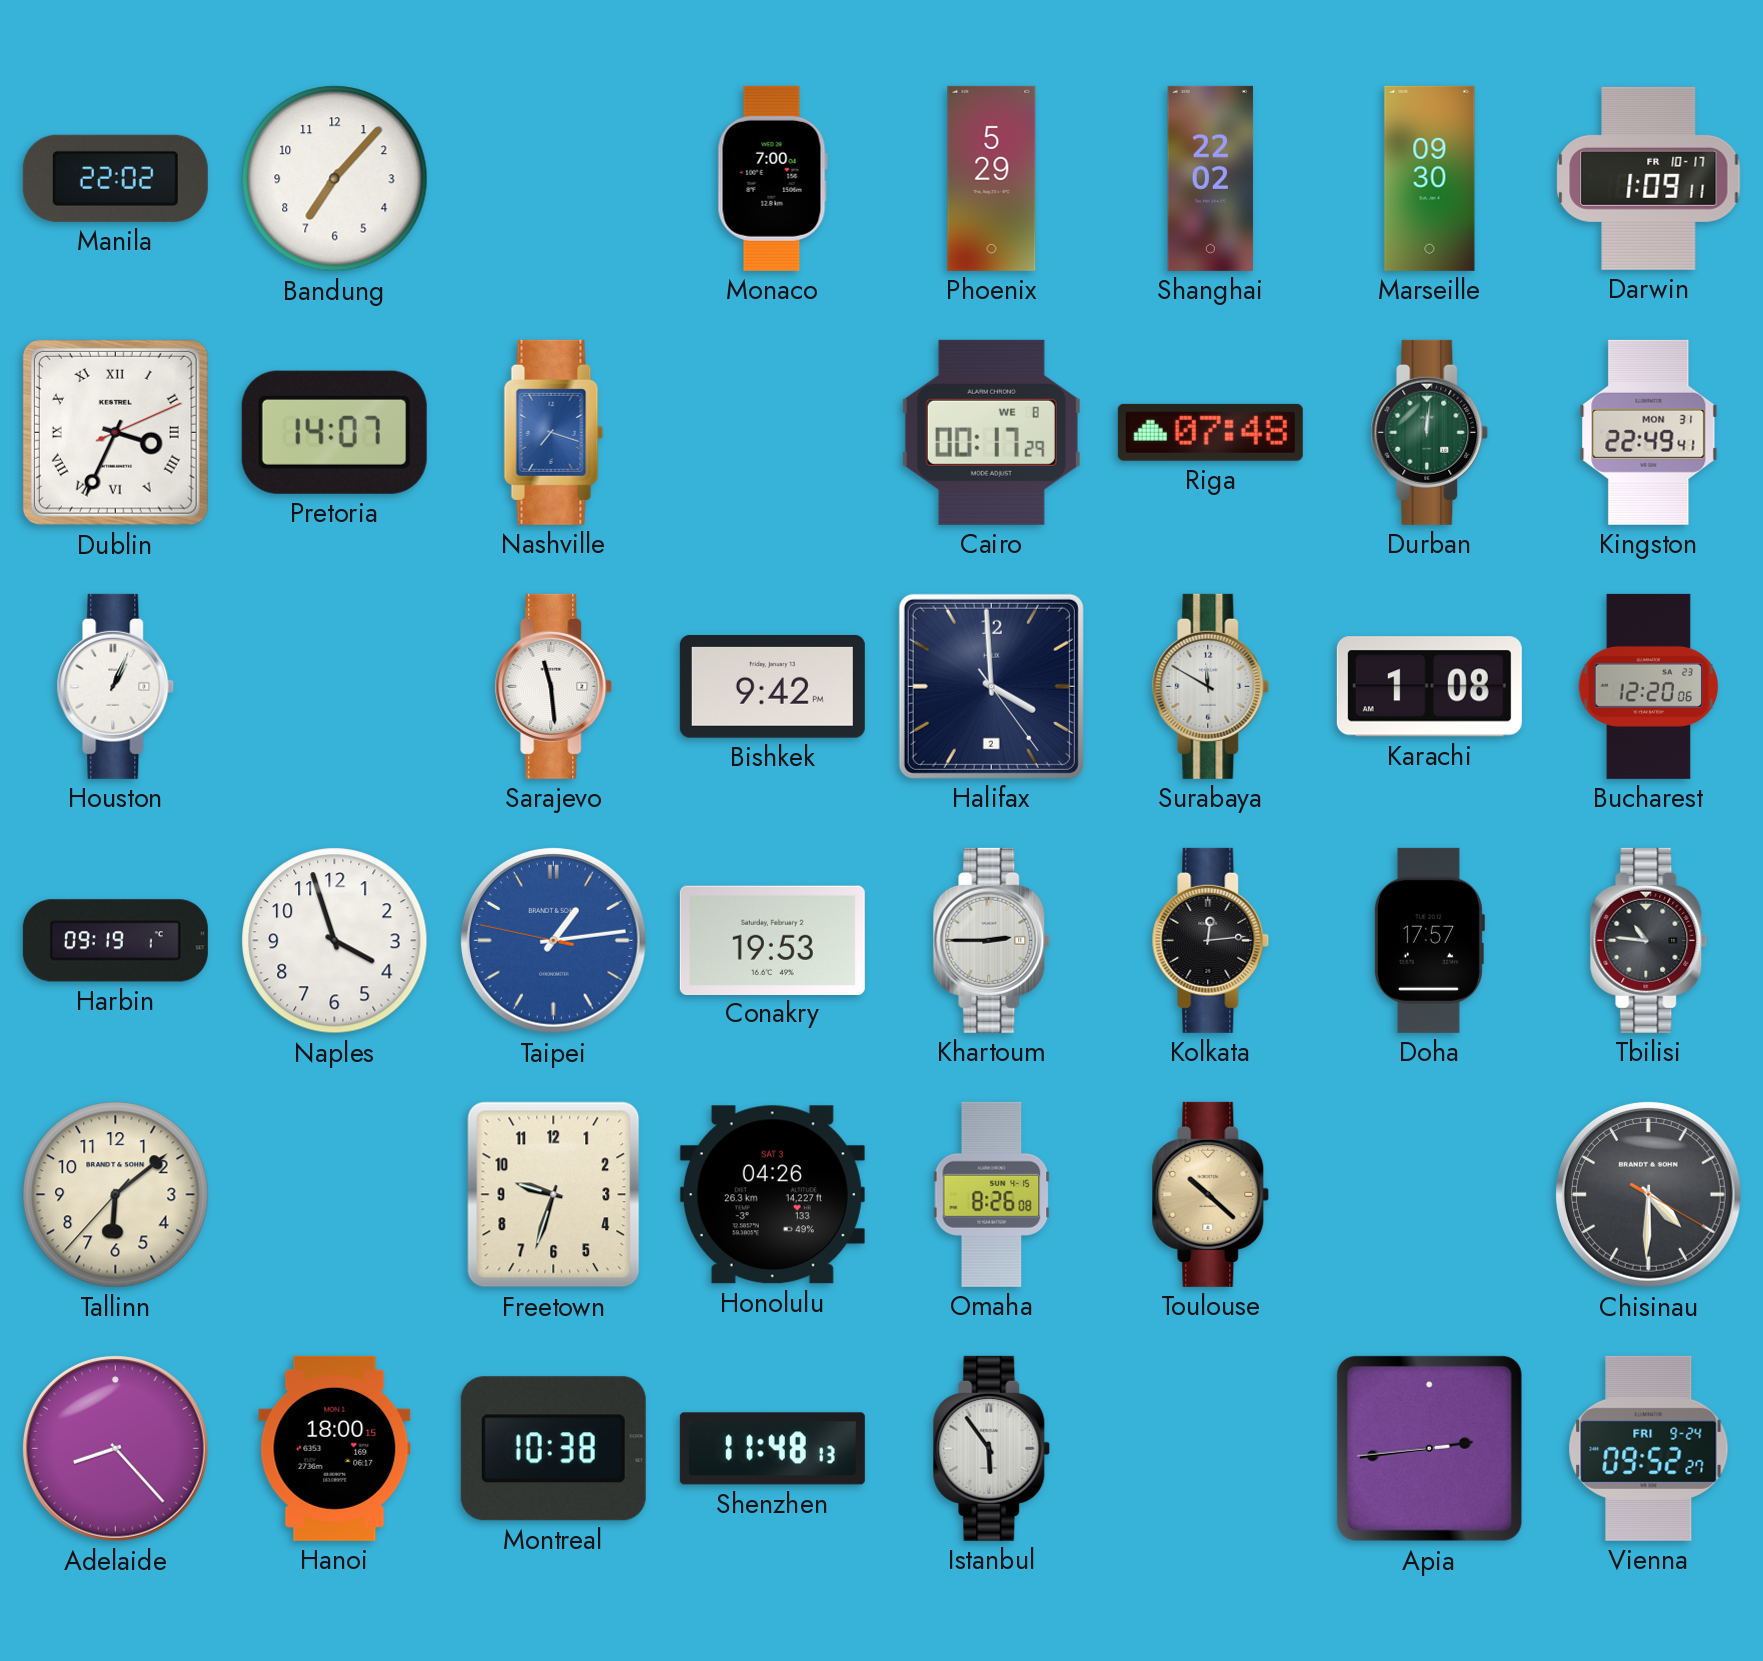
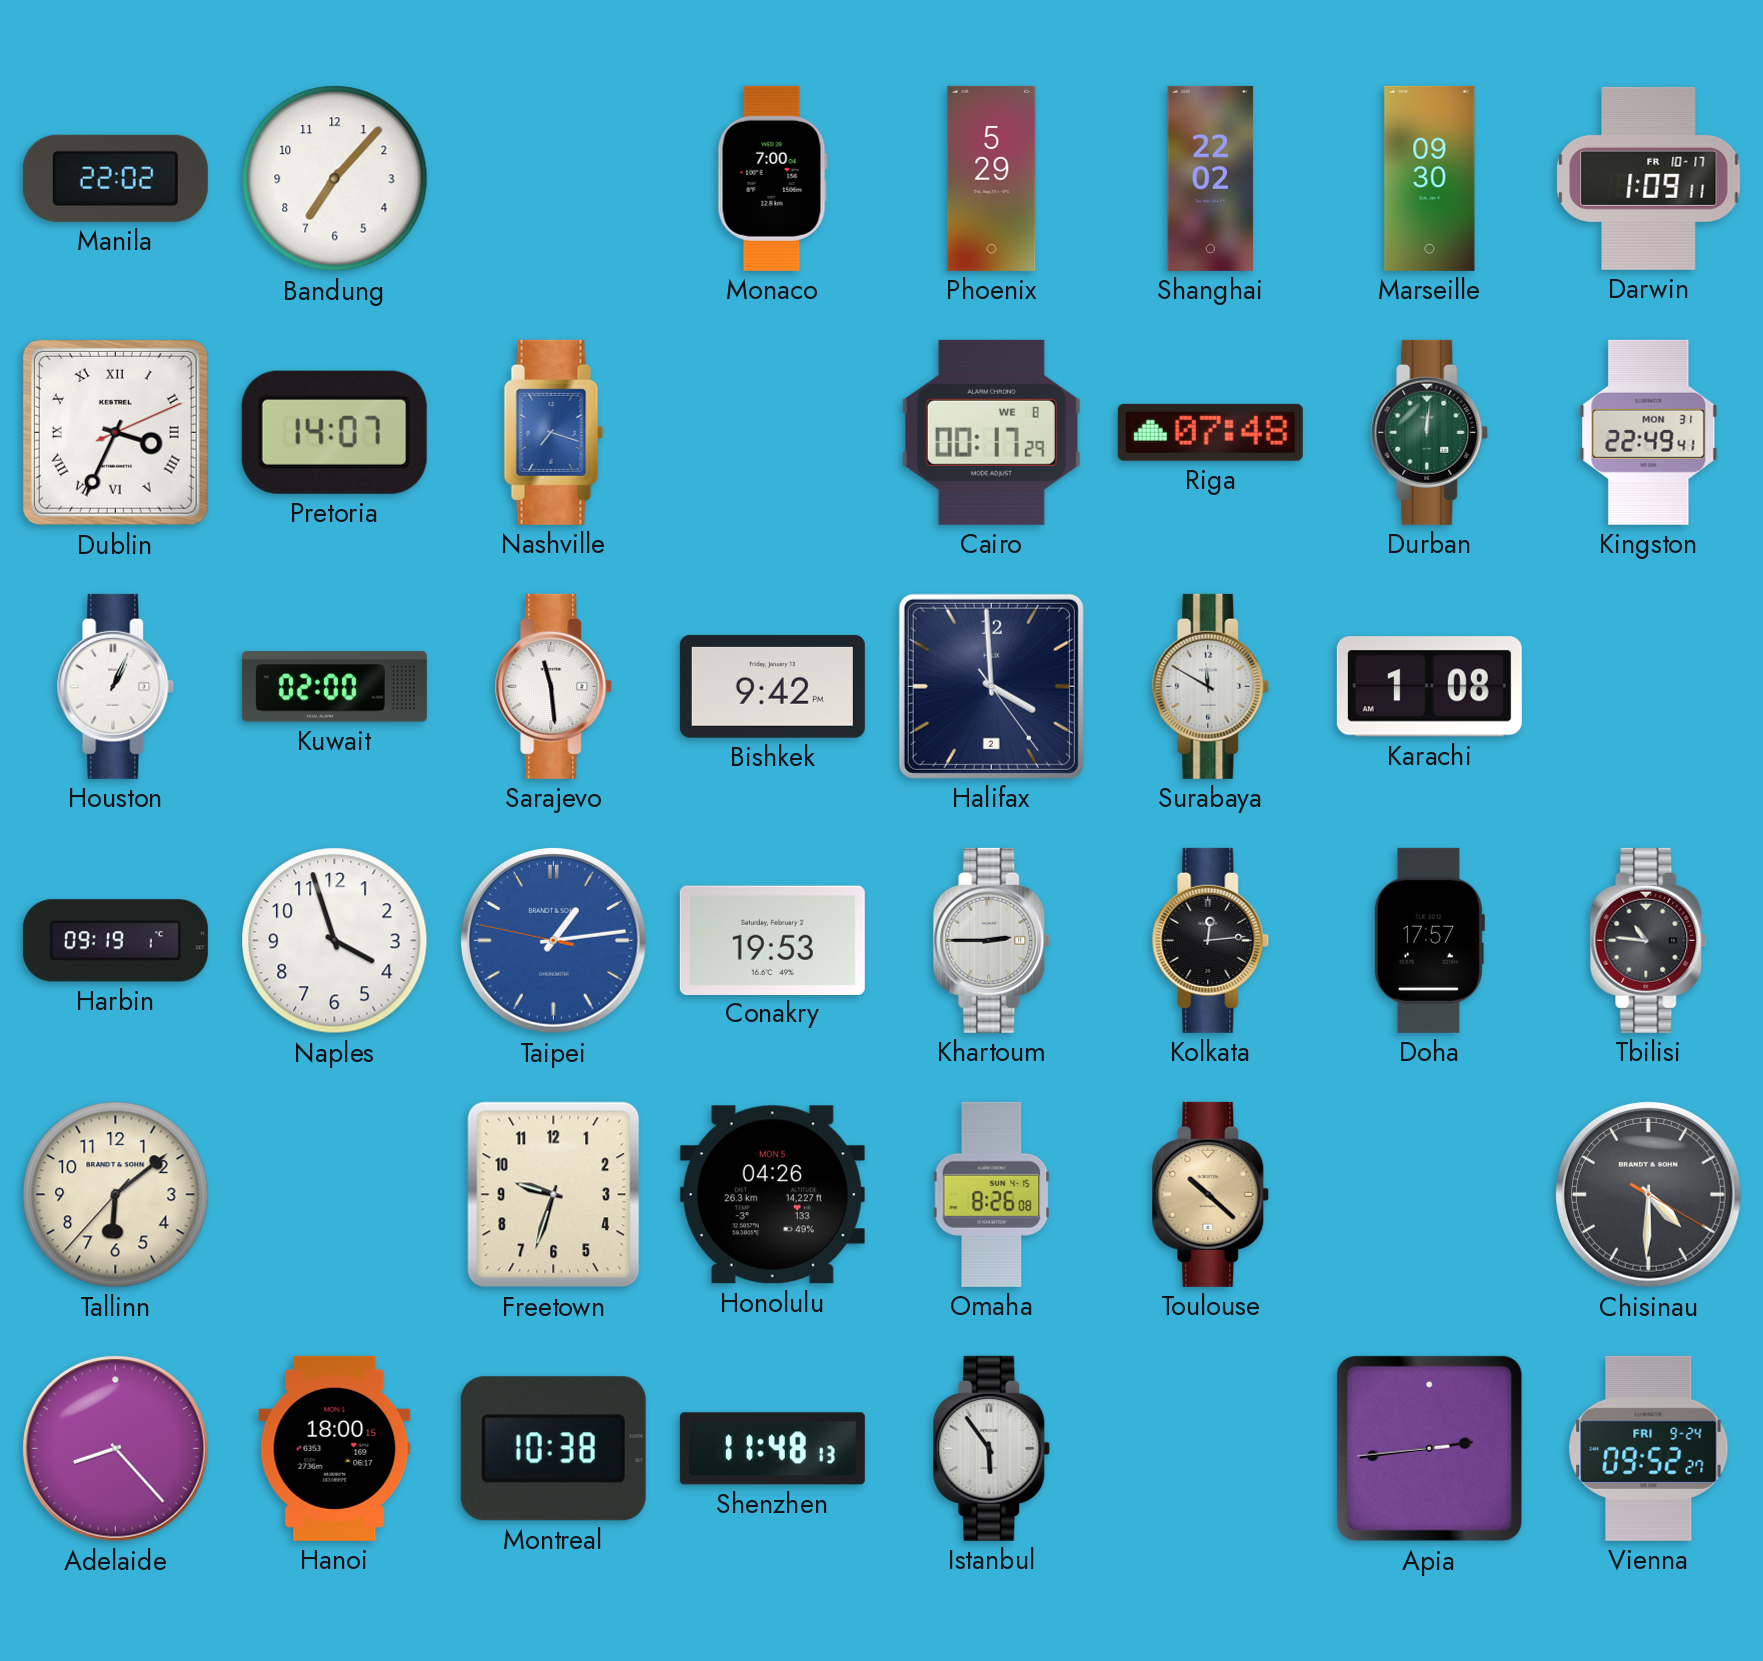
Kuwait: none -> 02:00
Bucharest: 12:20 -> none
Honolulu date: SAT 3 -> MON 5
